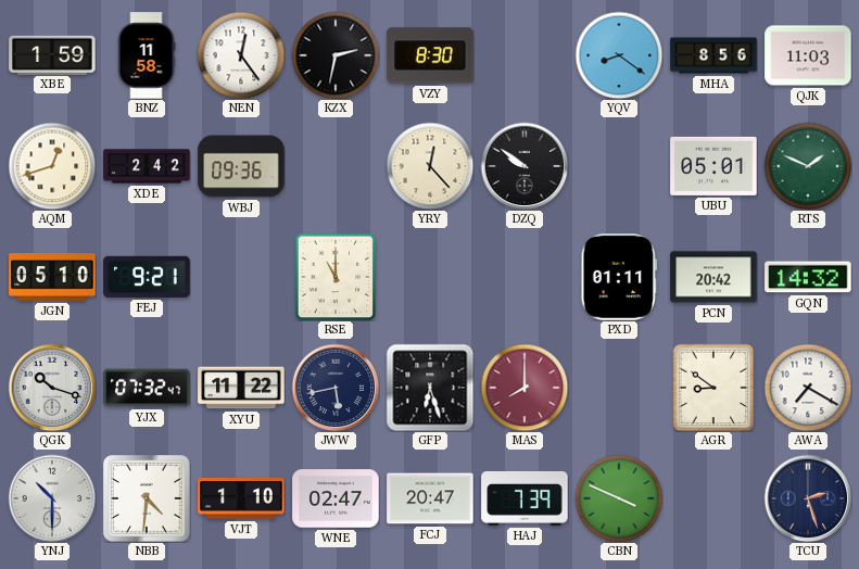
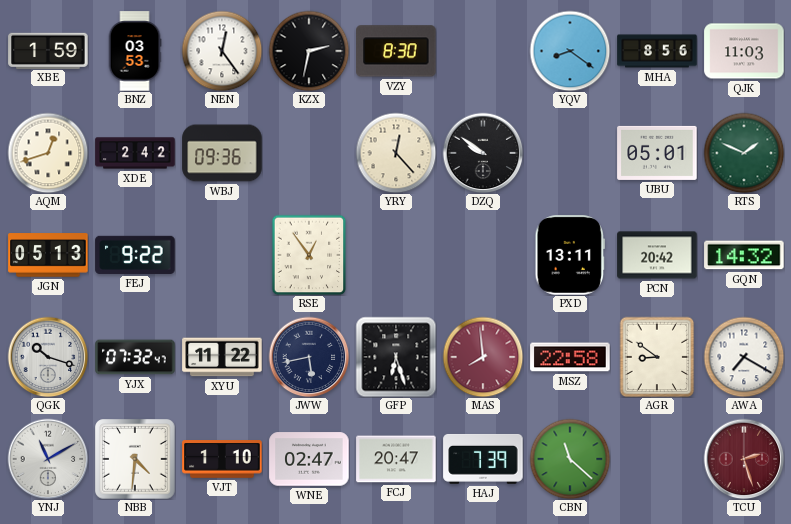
BNZ: 11:58 -> 03:53
JGN: 05:10 -> 05:13
FEJ: 9:21 -> 9:22
RSE: 11:00 -> 12:54
PXD: 01:11 -> 13:11
MAS: 8:00 -> 7:59
MSZ: none -> 22:58
YNJ: 10:30 -> 11:10
CBN: 3:49 -> 11:22
TCU dial: navy -> burgundy
